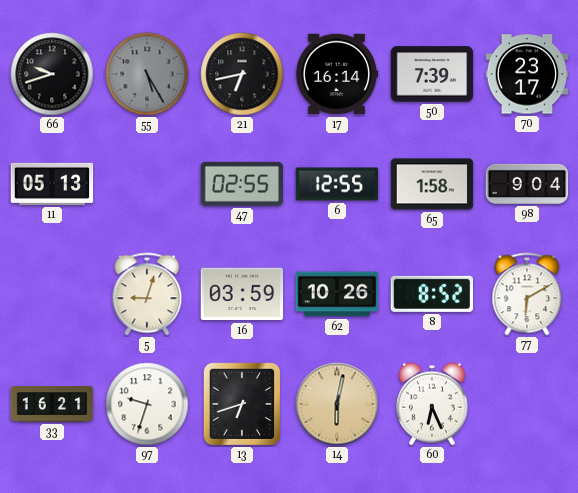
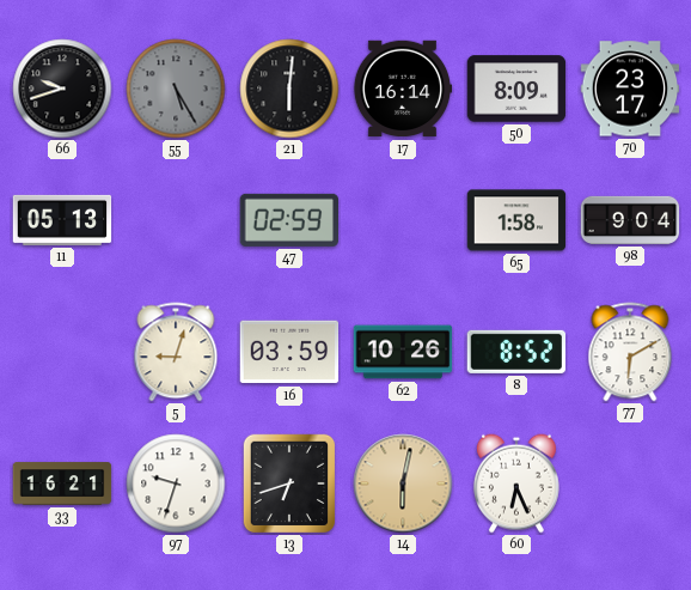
21: 6:43 -> 6:01
50: 7:39 -> 8:09
47: 02:55 -> 02:59
6: 12:55 -> none
